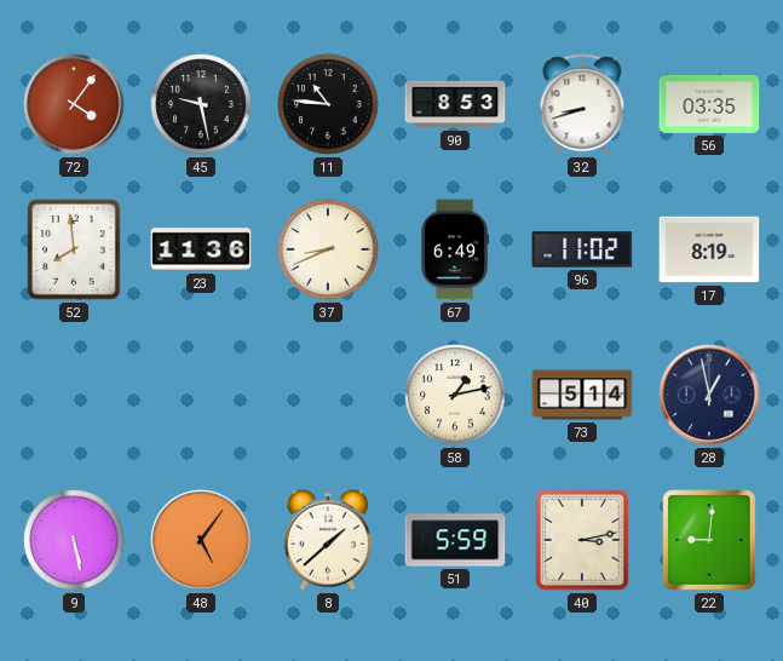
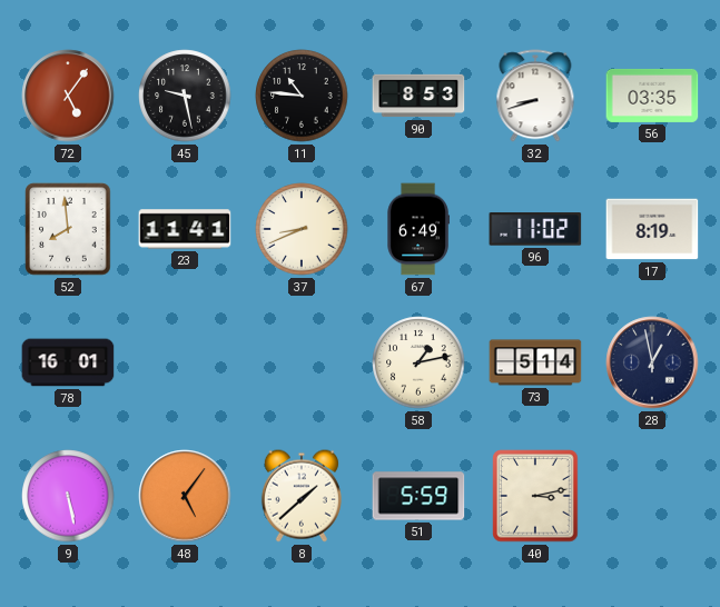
72: 4:06 -> 5:06
23: 11:36 -> 11:41
78: none -> 16:01
22: 9:01 -> none
